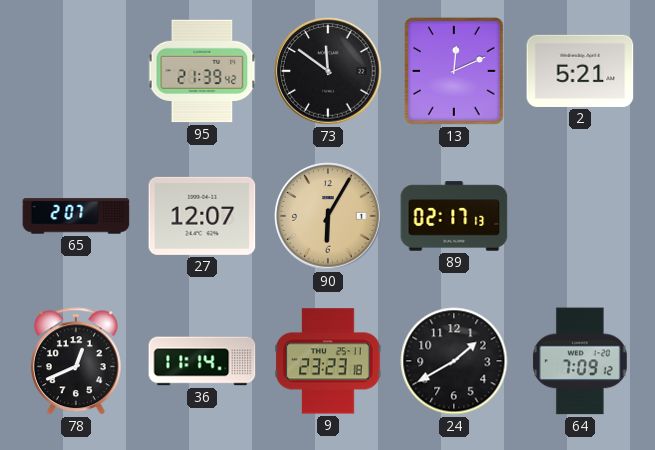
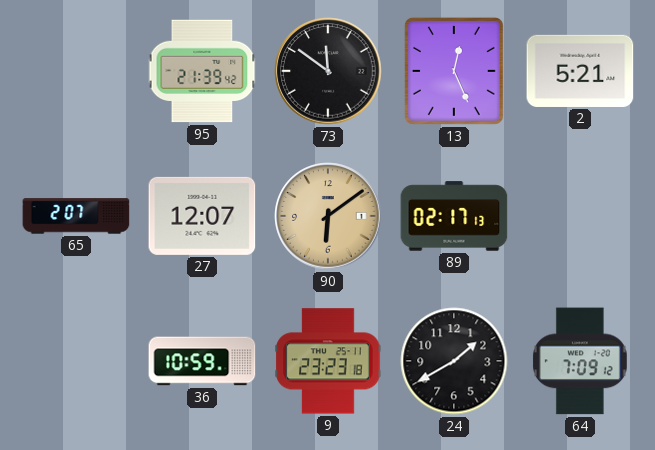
13: 12:11 -> 12:26
90: 6:05 -> 6:09
78: 12:41 -> none
36: 11:14 -> 10:59
